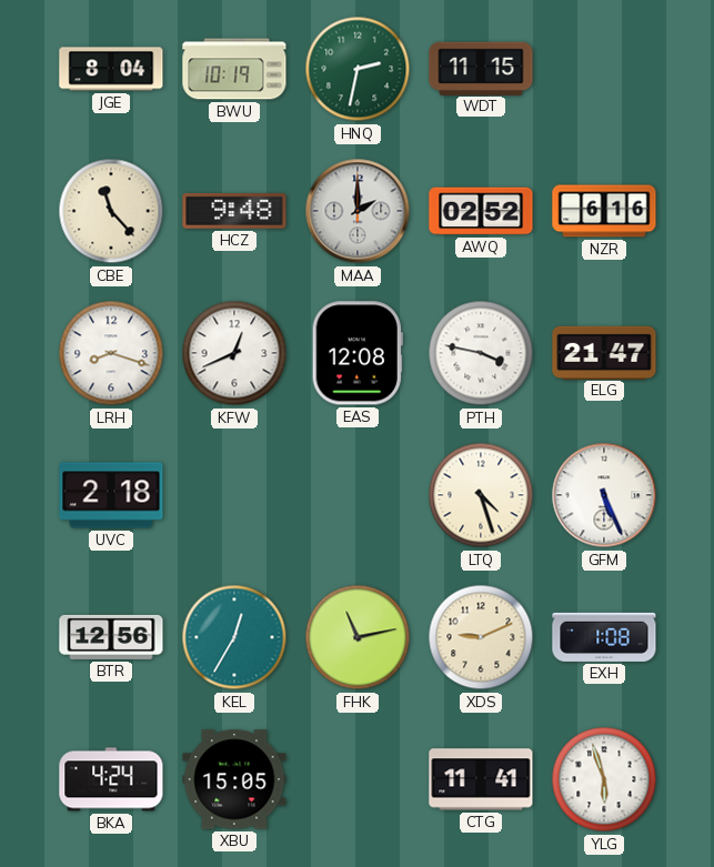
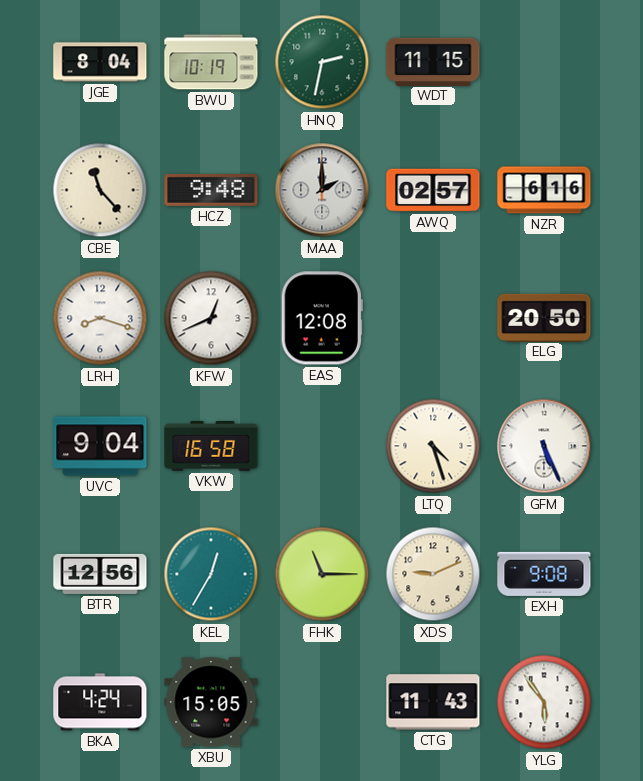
AWQ: 02:52 -> 02:57
PTH: 3:47 -> none
ELG: 21:47 -> 20:50
UVC: 2:18 -> 9:04
VKW: none -> 16:58
FHK: 11:13 -> 11:15
EXH: 1:08 -> 9:08
CTG: 11:41 -> 11:43
YLG: 5:57 -> 5:54
